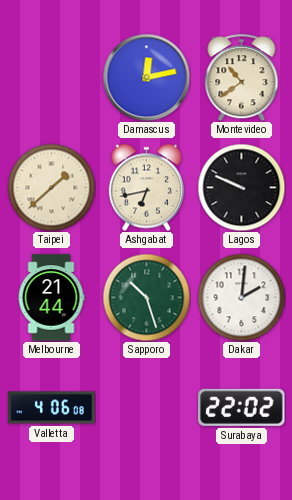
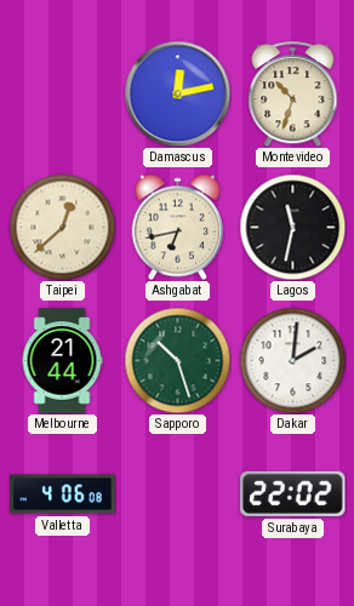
Montevideo: 10:39 -> 10:33
Taipei: 1:38 -> 12:38
Lagos: 9:49 -> 11:32
